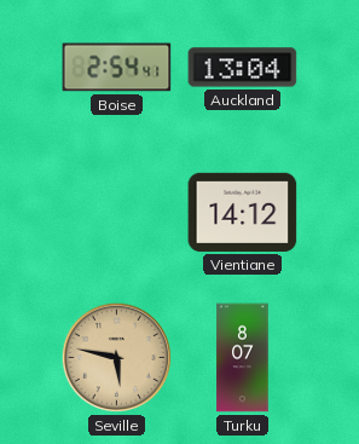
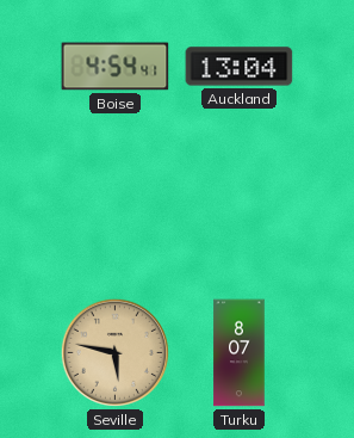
Boise: 2:54 -> 4:54
Vientiane: 14:12 -> none
